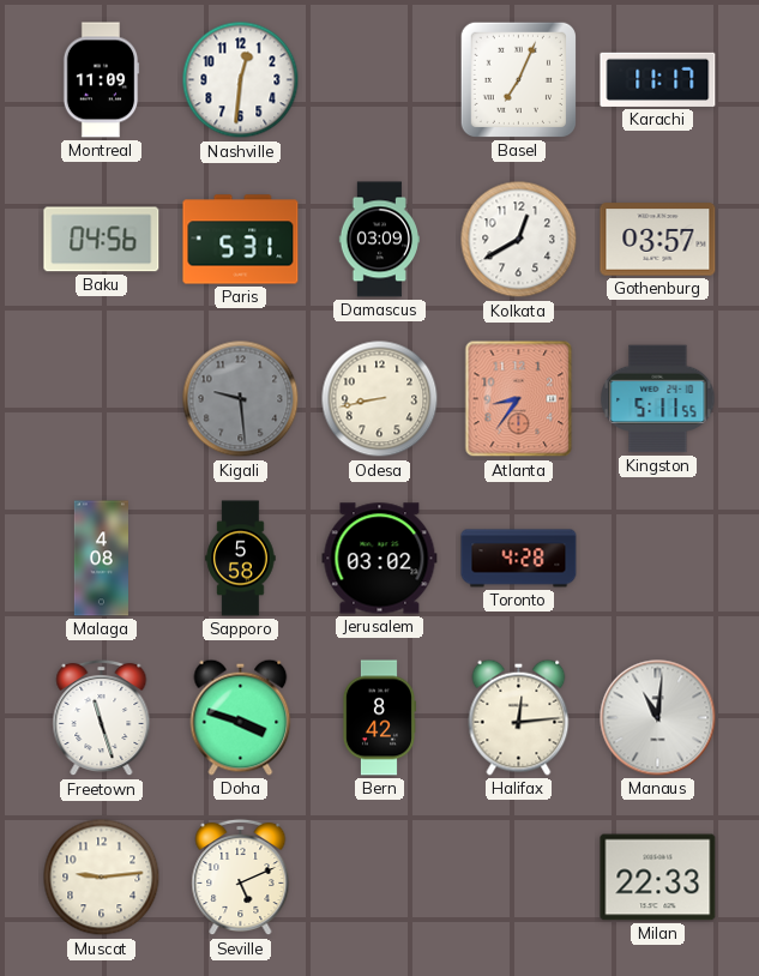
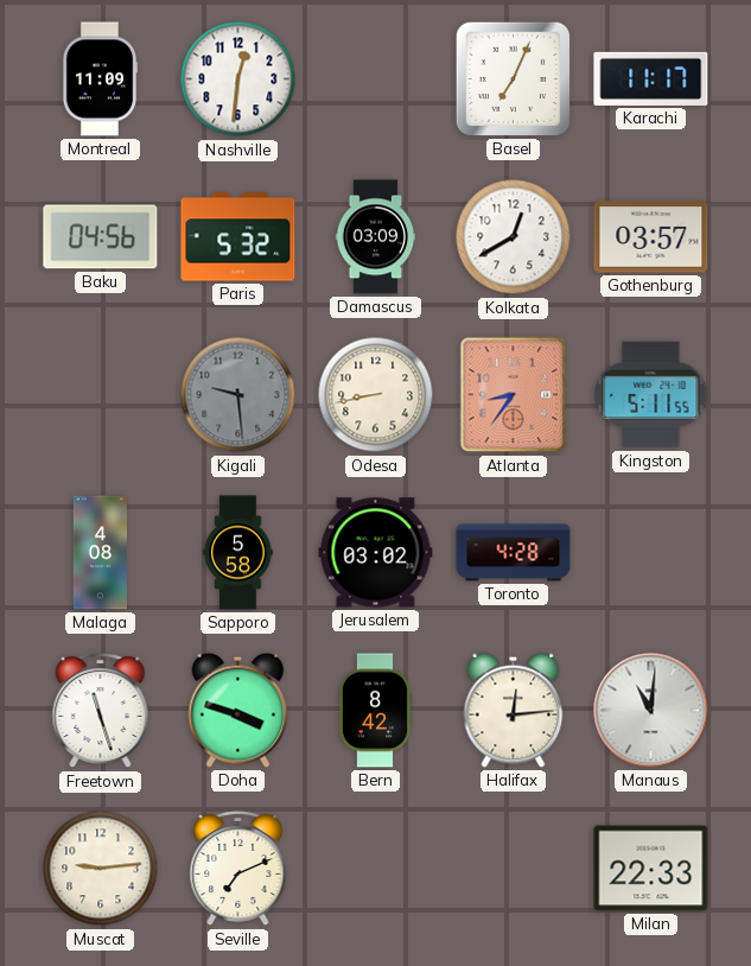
Paris: 5:31 -> 5:32
Seville: 5:11 -> 7:11
